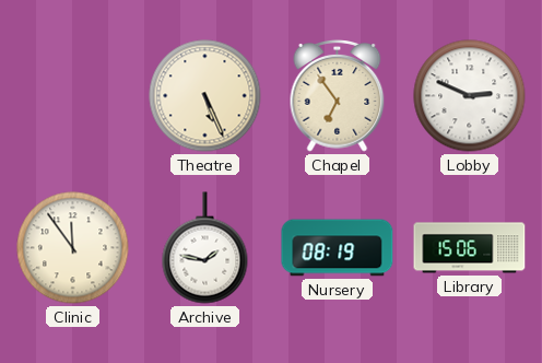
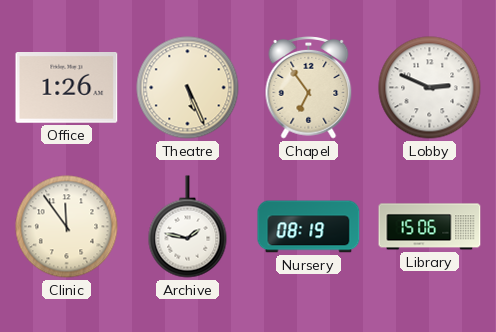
Office: none -> 1:26
